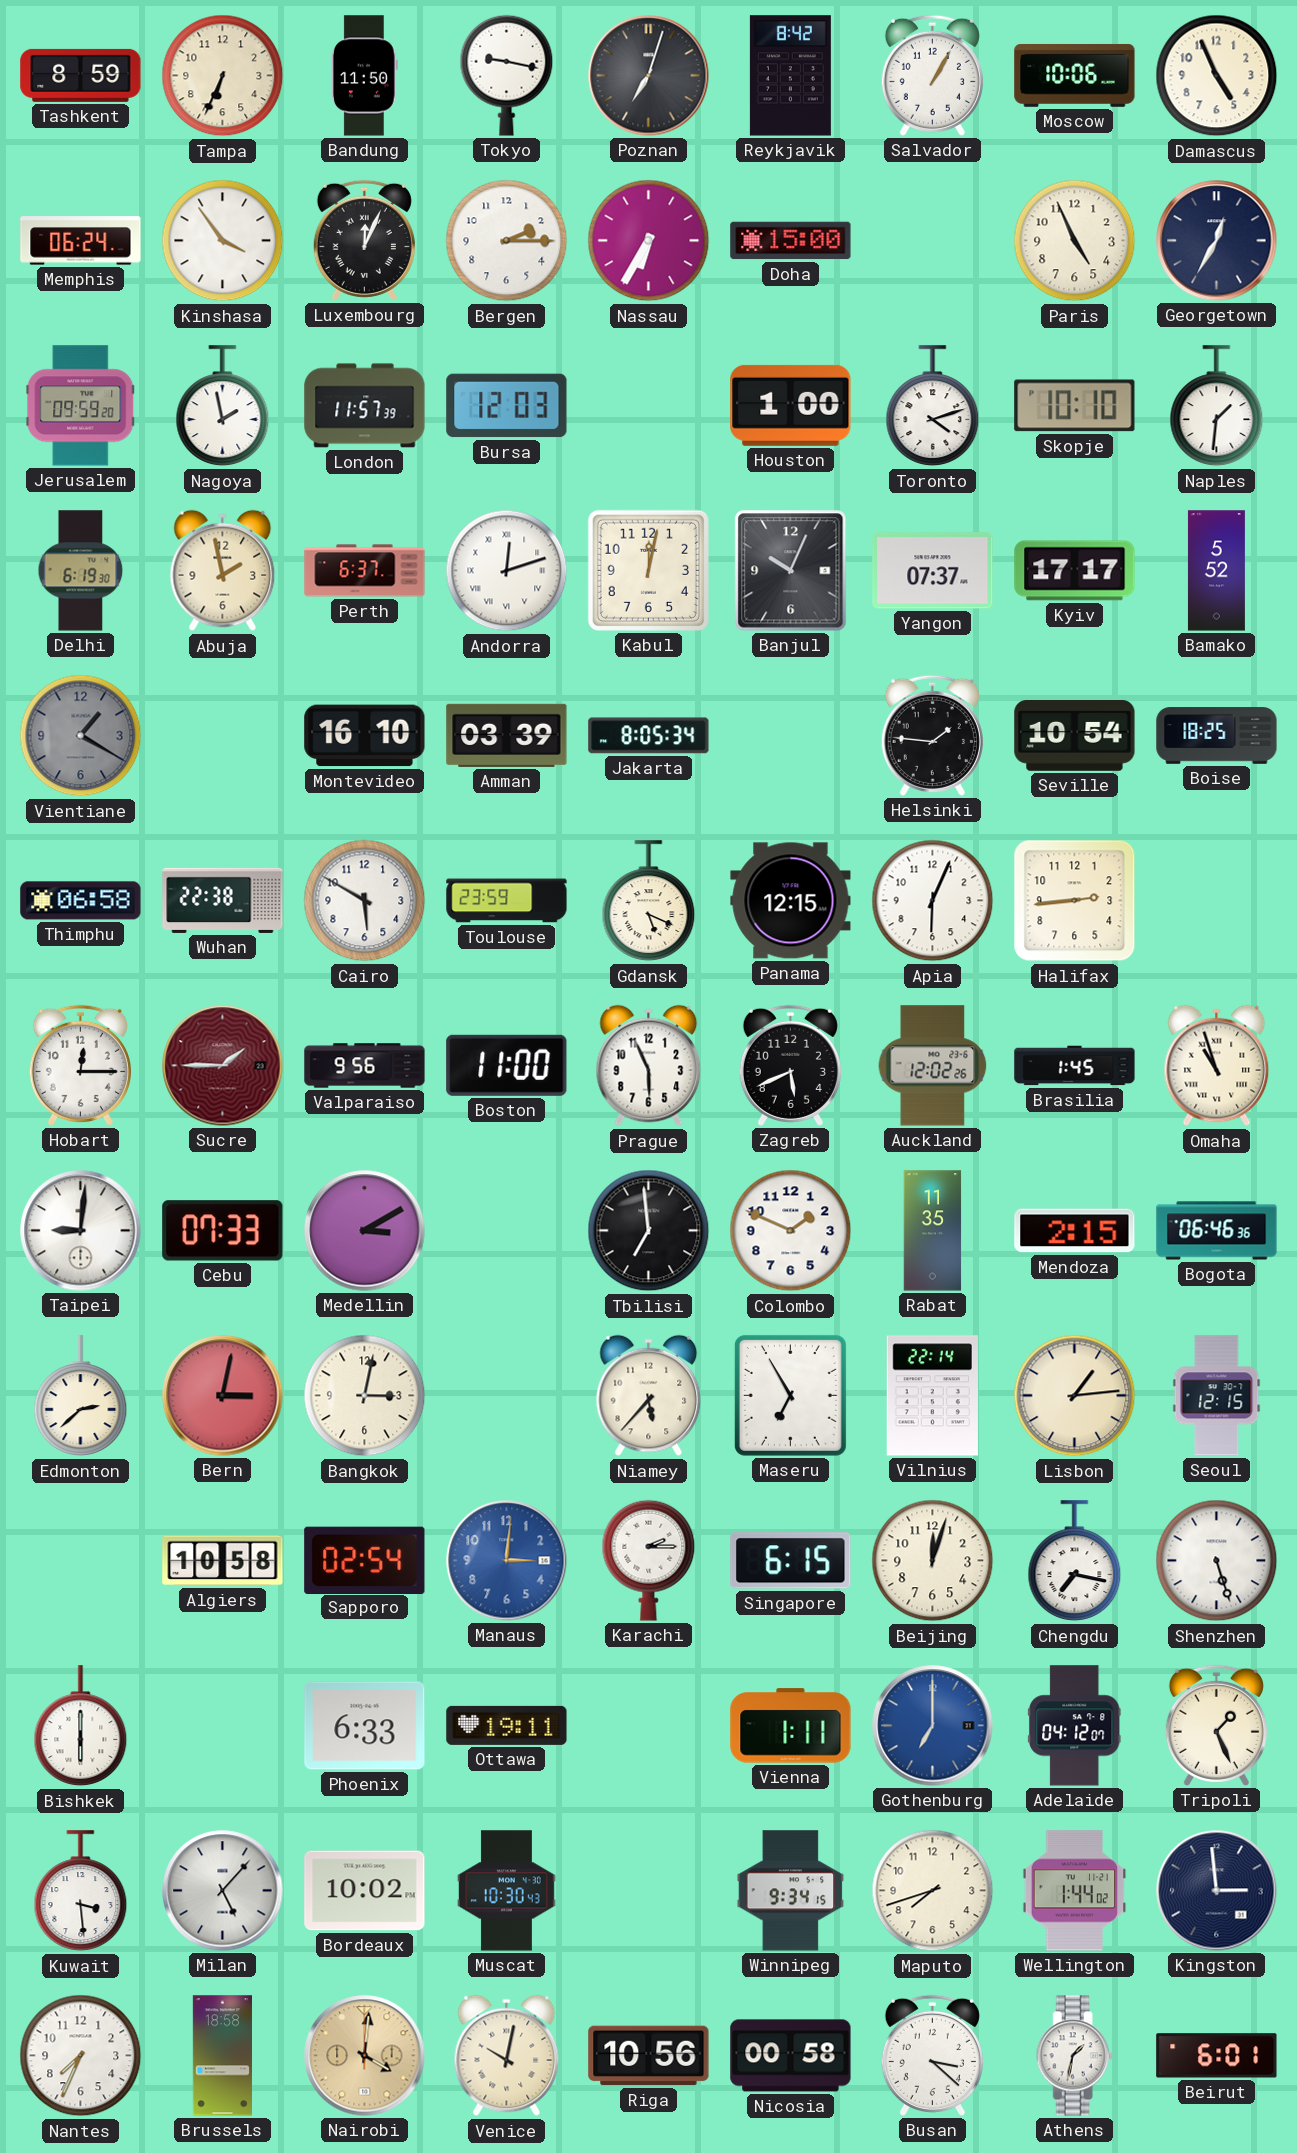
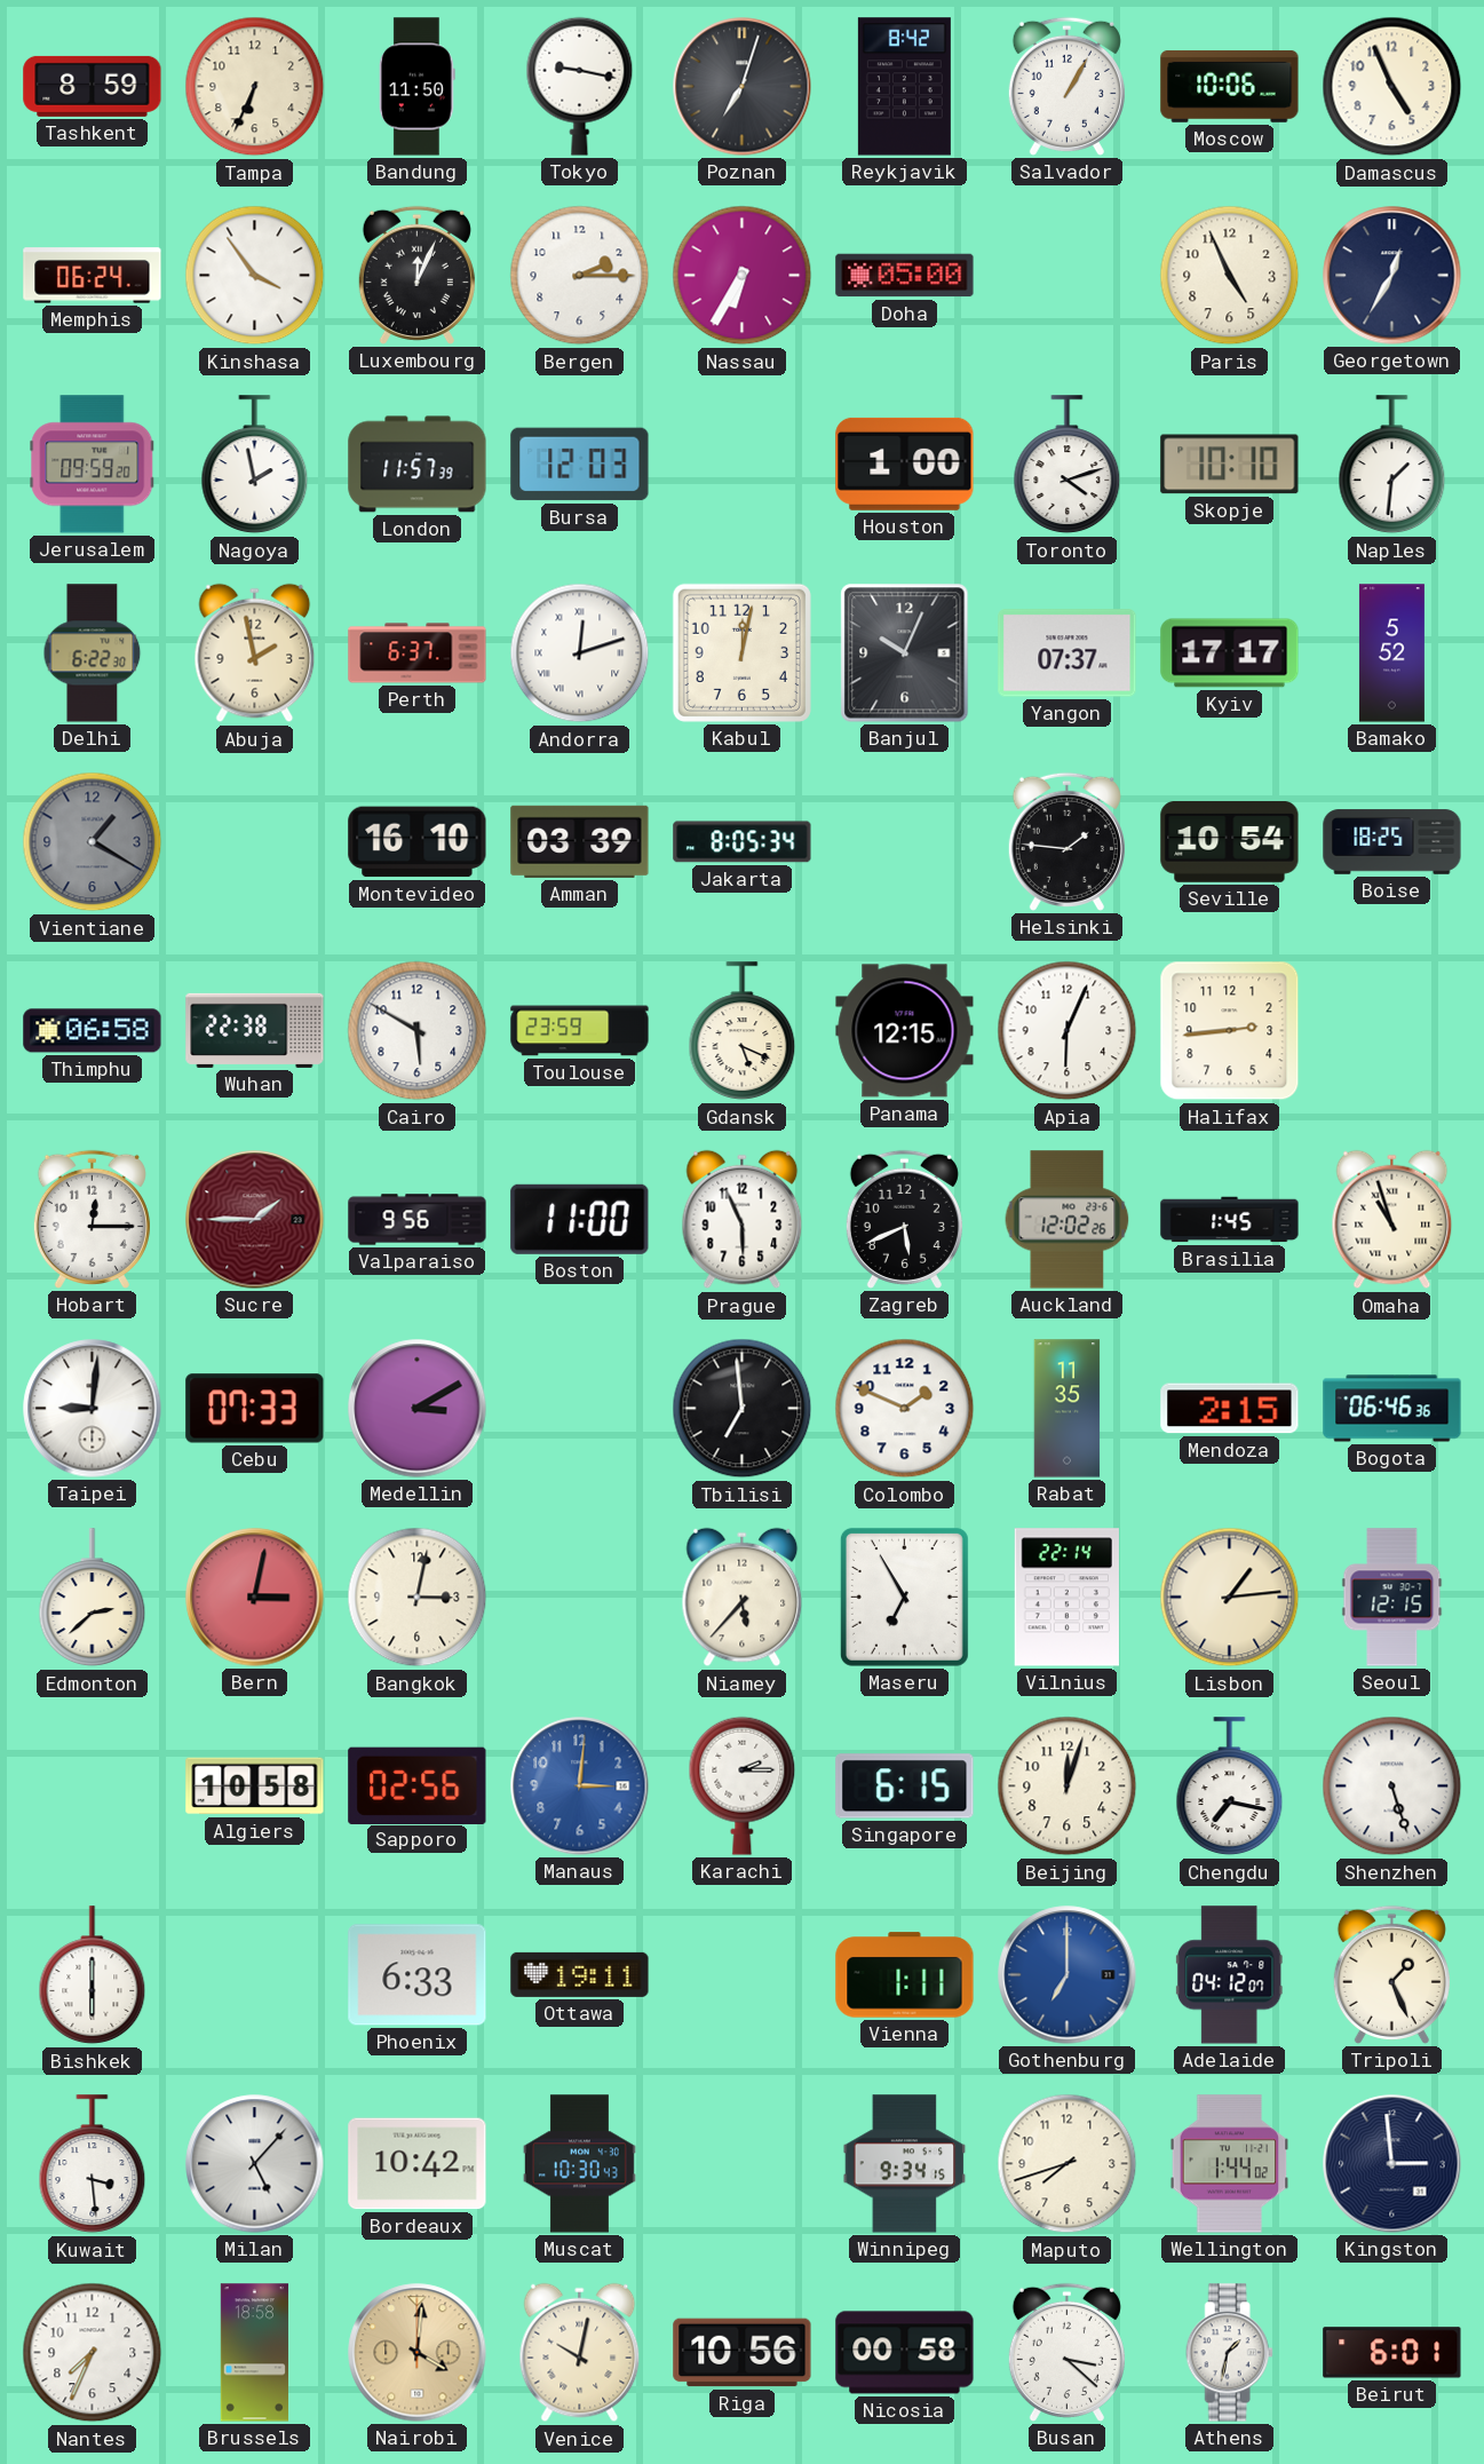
Doha: 15:00 -> 05:00
Delhi: 6:19 -> 6:22
Sapporo: 02:54 -> 02:56
Bordeaux: 10:02 -> 10:42
